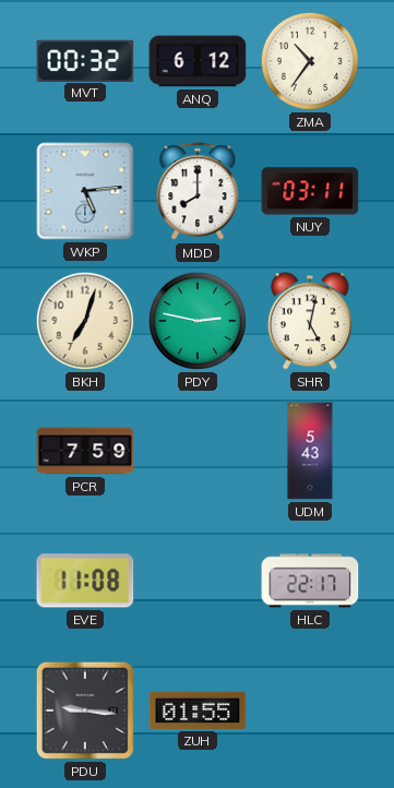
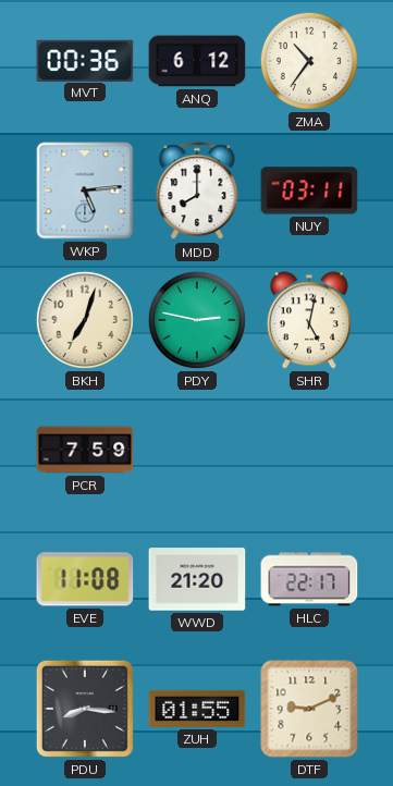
MVT: 00:32 -> 00:36
UDM: 5:43 -> none
WWD: none -> 21:20
PDU: 9:16 -> 8:16
DTF: none -> 9:11
